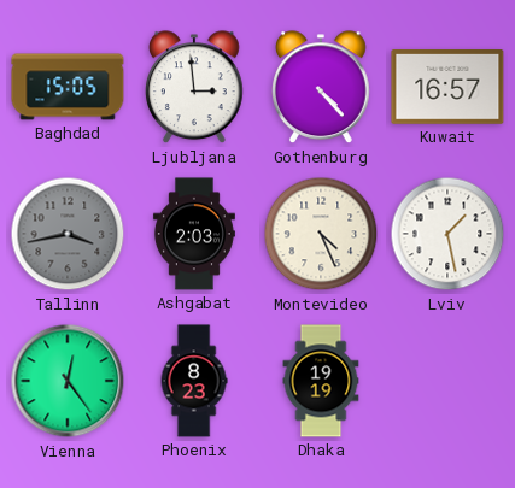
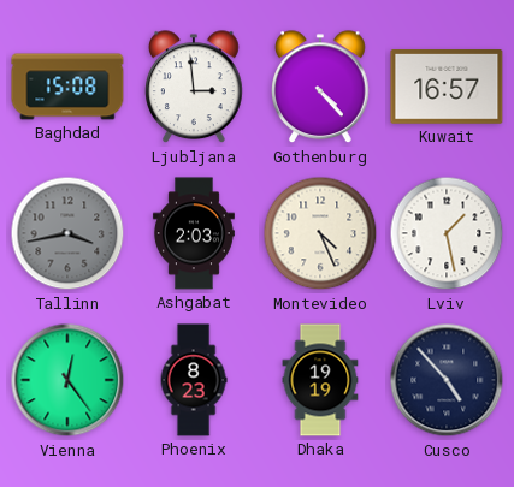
Baghdad: 15:05 -> 15:08
Cusco: none -> 4:53
